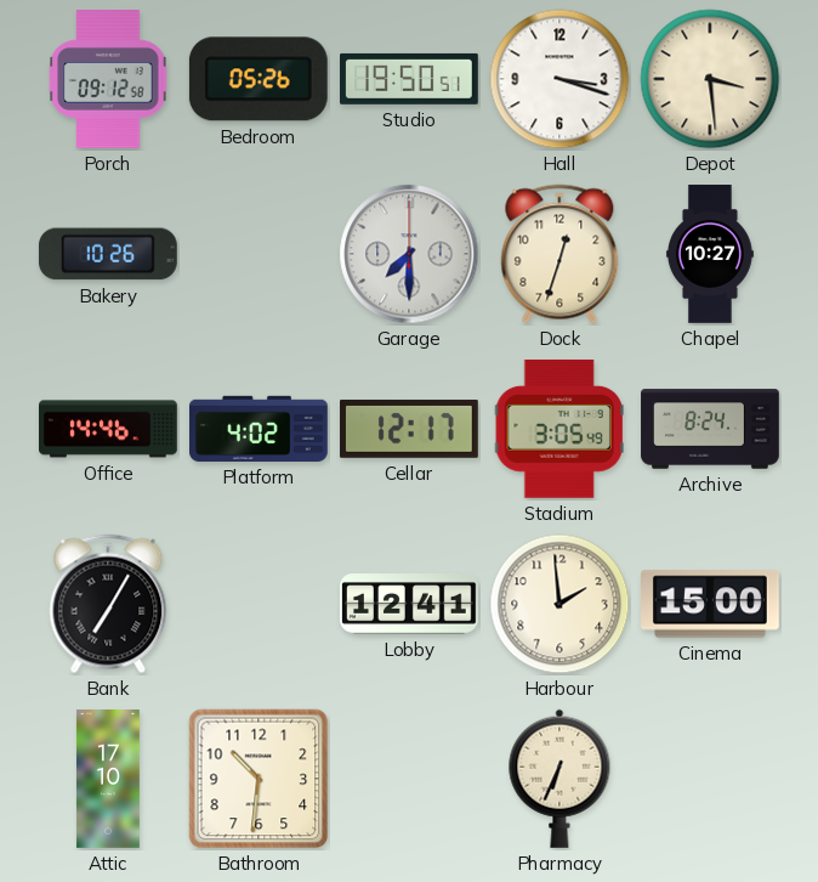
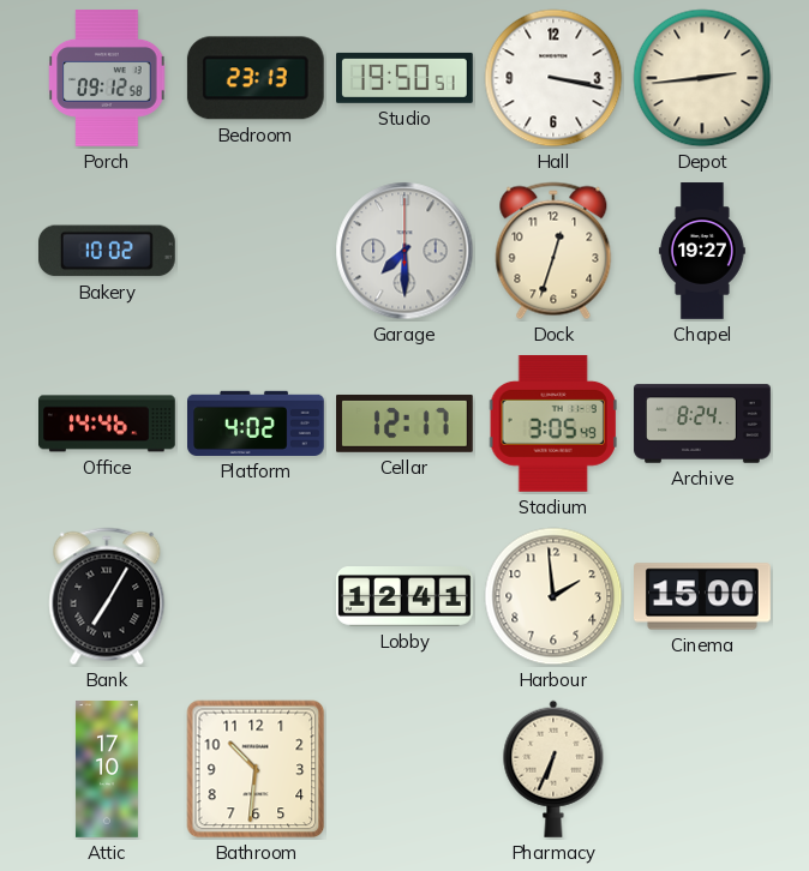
Bedroom: 05:26 -> 23:13
Hall: 3:18 -> 3:17
Depot: 3:29 -> 2:44
Bakery: 10:26 -> 10:02
Chapel: 10:27 -> 19:27
